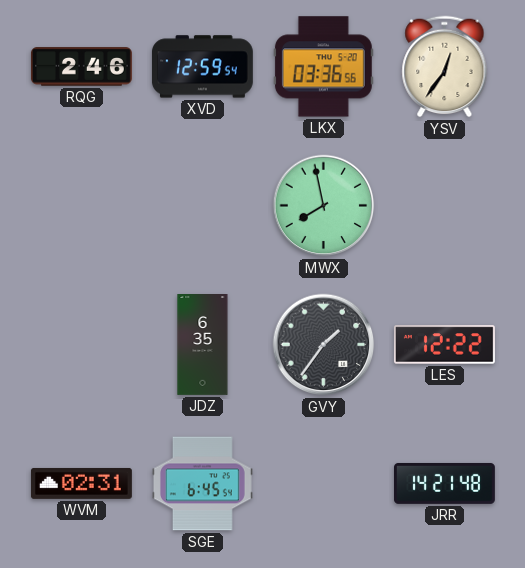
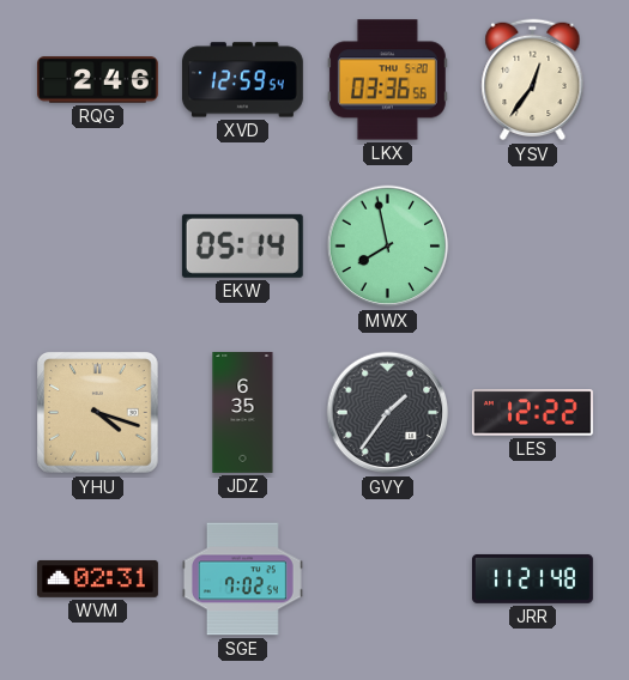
EKW: none -> 05:14
YHU: none -> 4:18
SGE: 6:45 -> 7:02
JRR: 14:21 -> 11:21
